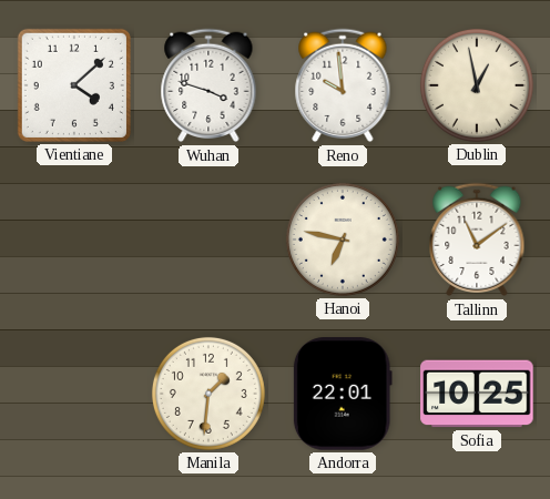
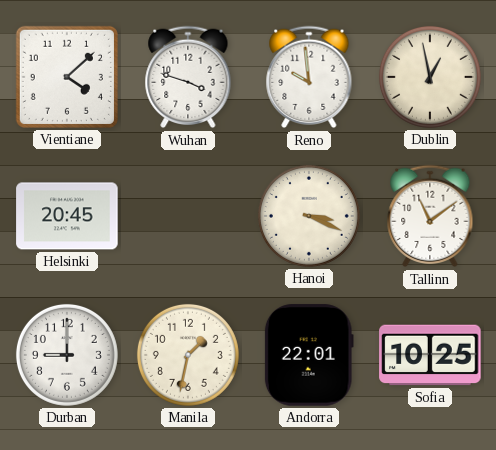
Helsinki: none -> 20:45
Hanoi: 6:47 -> 3:19
Durban: none -> 9:00
Manila: 1:31 -> 1:32
